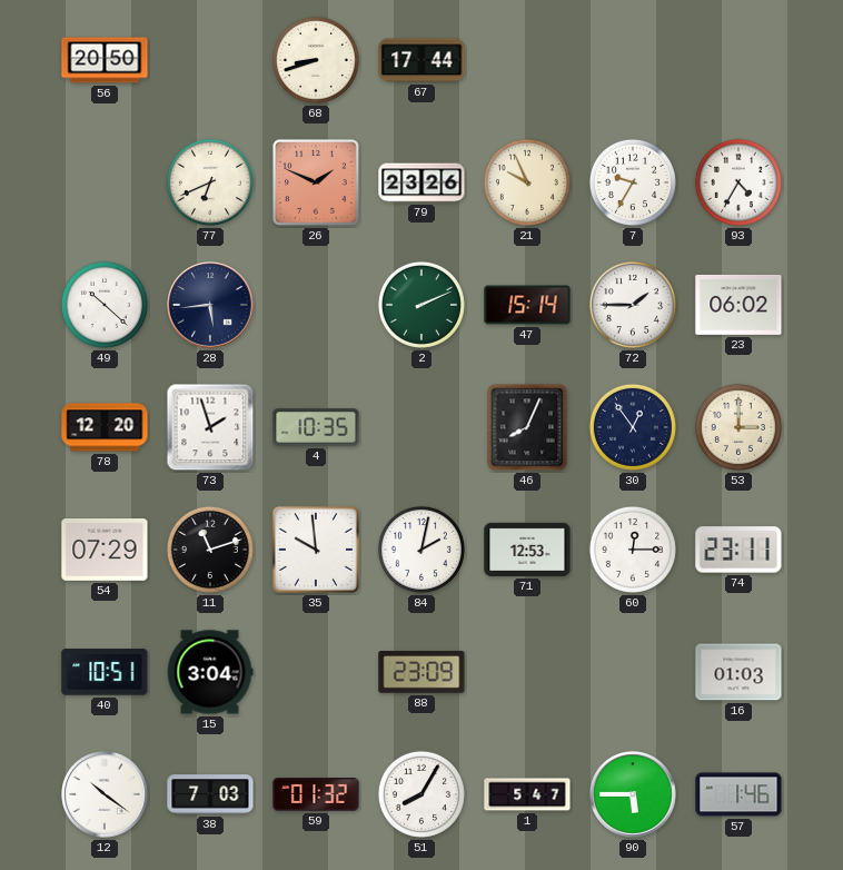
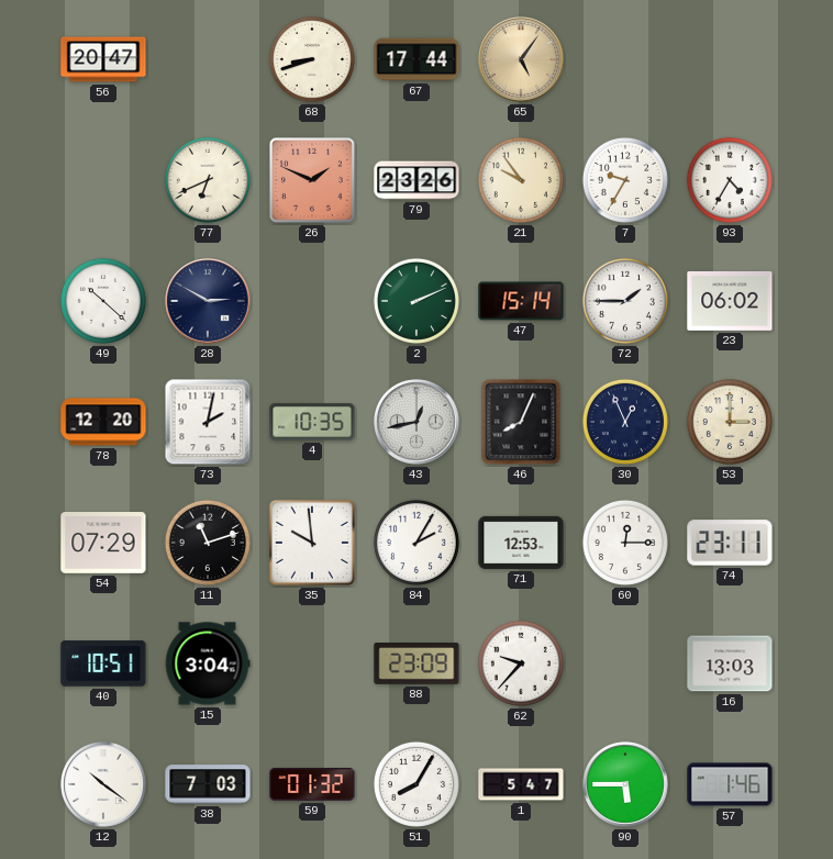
56: 20:50 -> 20:47
65: none -> 5:06
21: 9:56 -> 9:54
28: 5:44 -> 2:50
73: 1:57 -> 2:02
43: none -> 12:43
30: 12:54 -> 12:56
84: 2:02 -> 2:05
62: none -> 9:37
16: 01:03 -> 13:03
